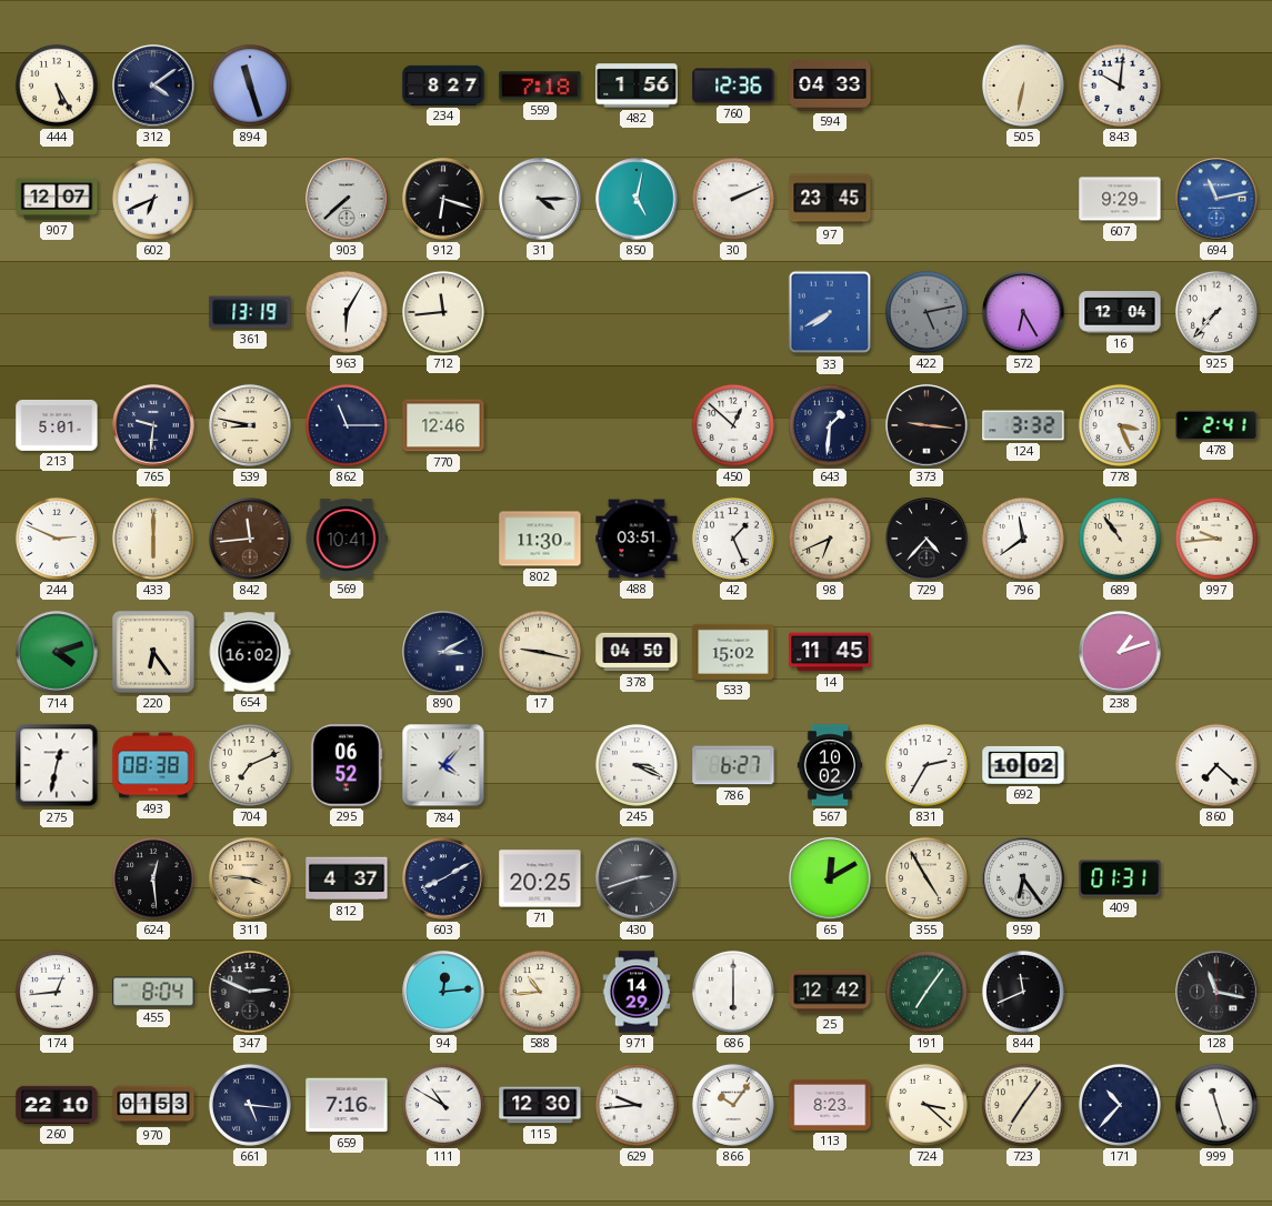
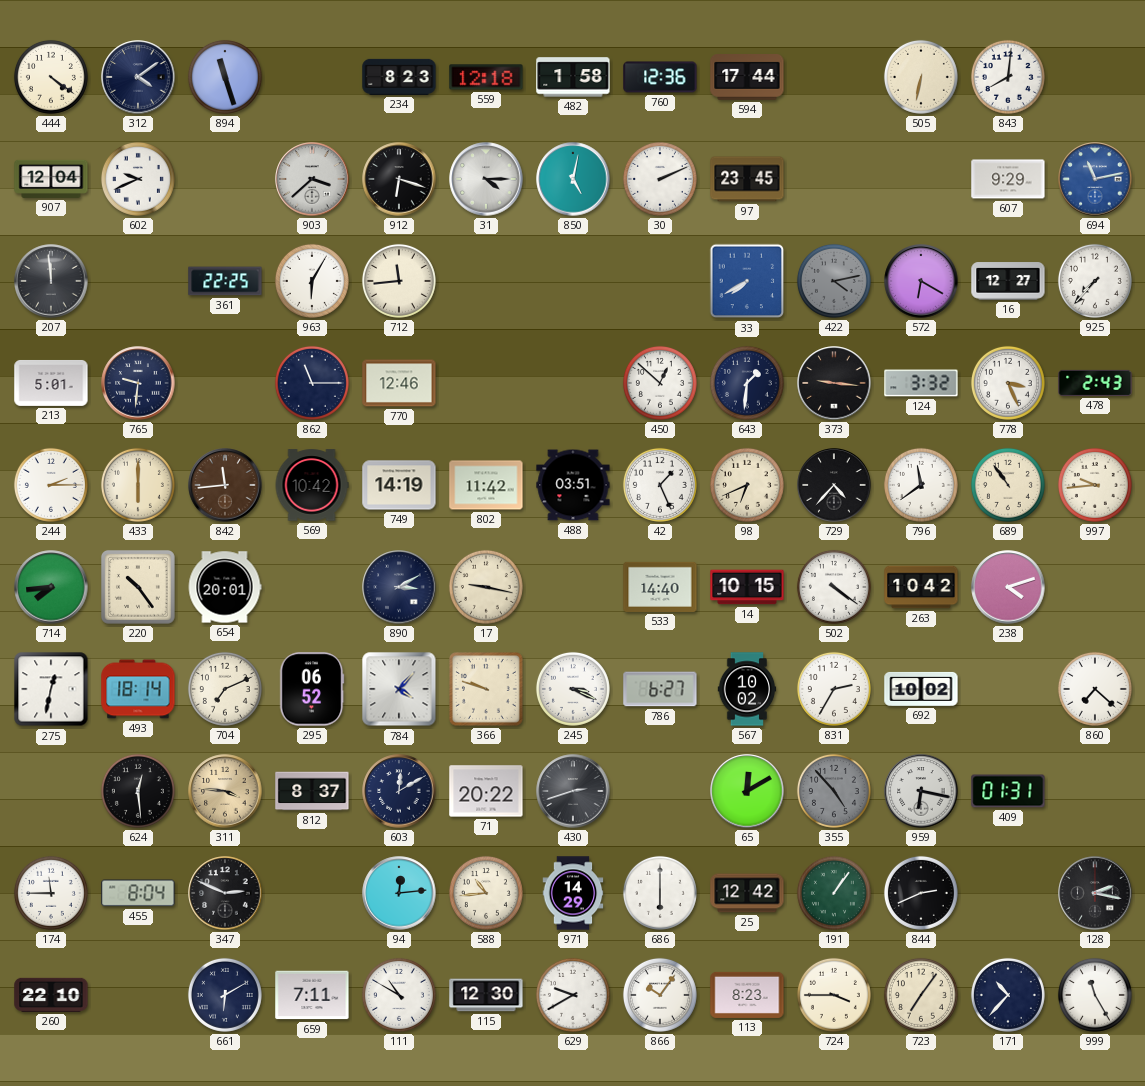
444: 5:25 -> 4:21
234: 8:27 -> 8:23
559: 7:18 -> 12:18
482: 1:56 -> 1:58
594: 04:33 -> 17:44
843: 10:01 -> 8:01
907: 12:07 -> 12:04
602: 6:41 -> 9:41
903: 7:38 -> 3:38
207: none -> 11:59
361: 13:19 -> 22:25
422: 5:13 -> 4:13
572: 6:25 -> 6:20
16: 12:04 -> 12:27
539: 8:47 -> none
478: 2:41 -> 2:43
244: 2:49 -> 2:15
569: 10:41 -> 10:42
749: none -> 14:19
802: 11:30 -> 11:42
714: 4:12 -> 7:44
220: 6:24 -> 10:24
654: 16:02 -> 20:01
378: 04:50 -> none
533: 15:02 -> 14:40
14: 11:45 -> 10:15
502: none -> 4:21
263: none -> 10:42
238: 1:12 -> 4:12
493: 08:38 -> 18:14
366: none -> 9:48
812: 4:37 -> 8:37
603: 8:10 -> 12:10
71: 20:25 -> 20:22
355: 4:55 -> 4:53
355 dial: cream -> grey
959: 6:24 -> 6:17
174: 12:44 -> 11:45
191: 7:06 -> 1:06
844: 11:41 -> 2:41
128: 11:17 -> 2:17
970: 01:53 -> none
661: 5:16 -> 6:10
659: 7:16 -> 7:11
629: 9:44 -> 9:40
724: 3:22 -> 3:45
999: 11:27 -> 11:25
